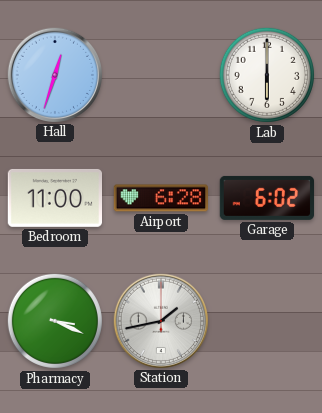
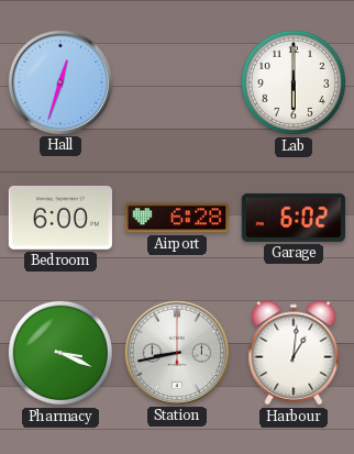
Bedroom: 11:00 -> 6:00
Station: 1:43 -> 8:43
Harbour: none -> 1:01
